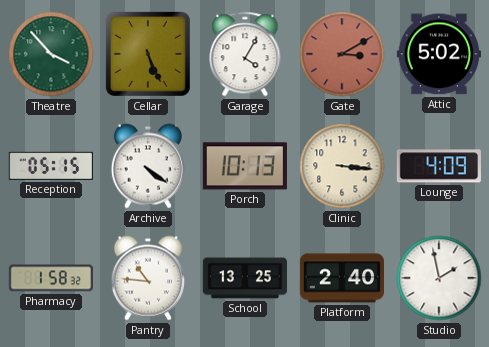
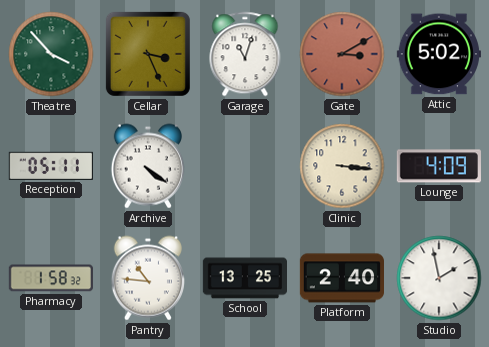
Cellar: 5:26 -> 3:26
Garage: 4:05 -> 11:03
Reception: 05:15 -> 05:11
Porch: 10:13 -> none
